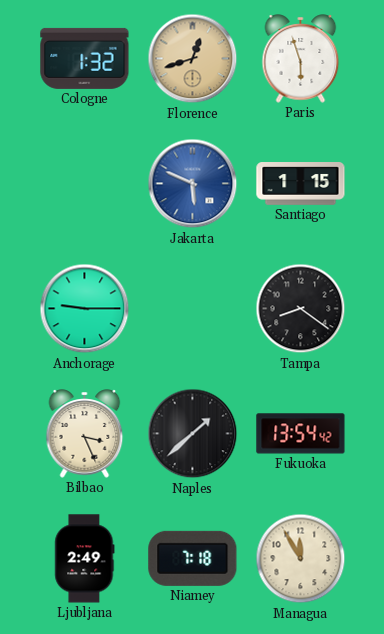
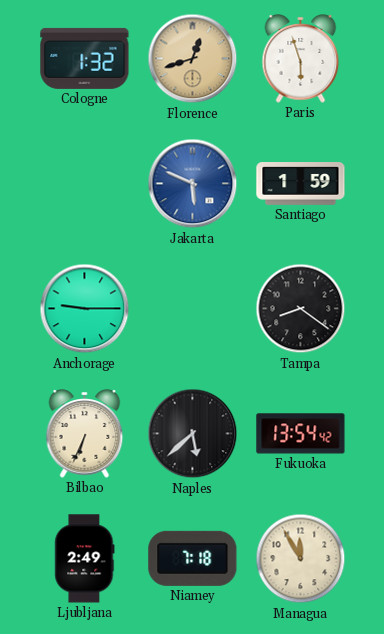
Santiago: 1:15 -> 1:59
Bilbao: 3:26 -> 6:34
Naples: 1:38 -> 5:38
